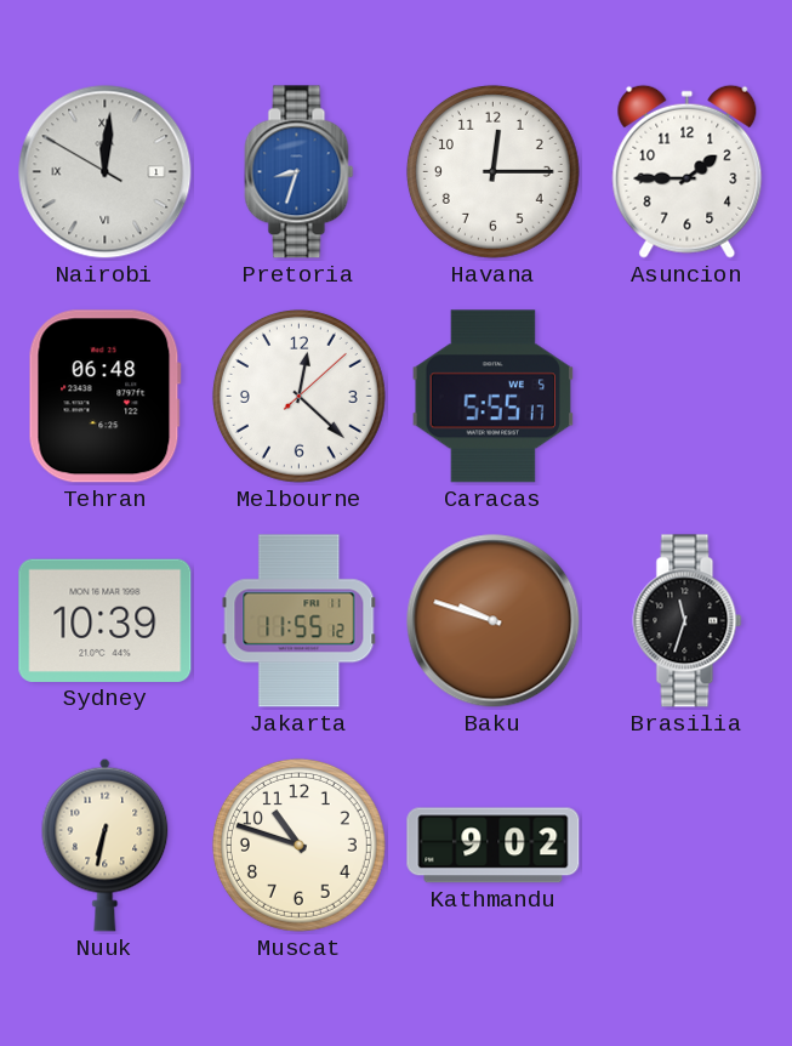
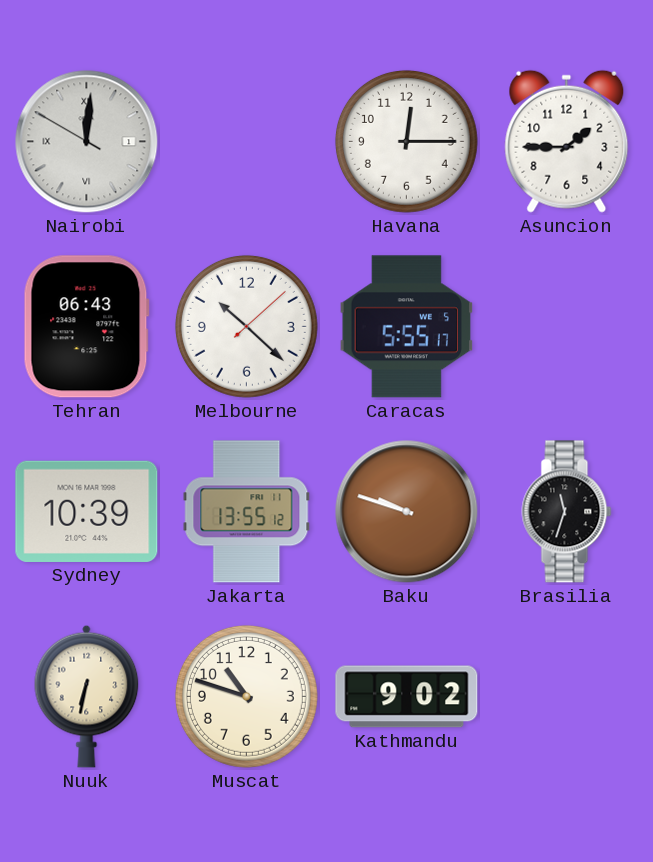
Pretoria: 8:33 -> none
Tehran: 06:48 -> 06:43
Melbourne: 12:22 -> 10:22
Jakarta: 11:55 -> 13:55
